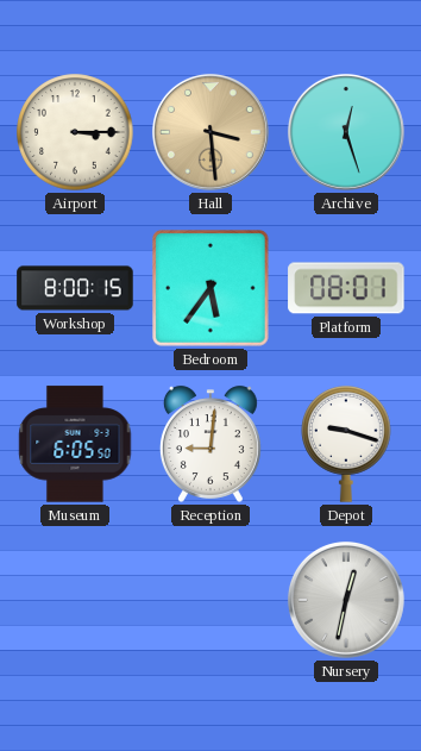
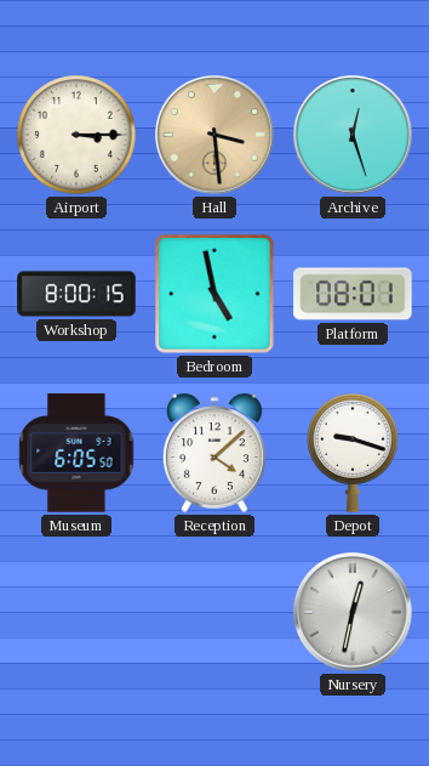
Bedroom: 5:36 -> 4:58
Reception: 9:01 -> 4:08
